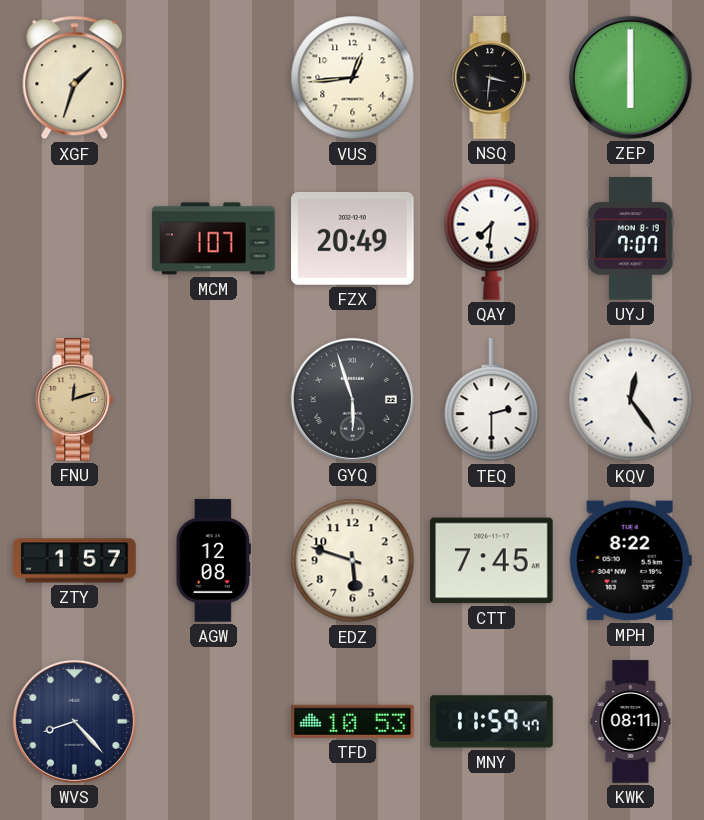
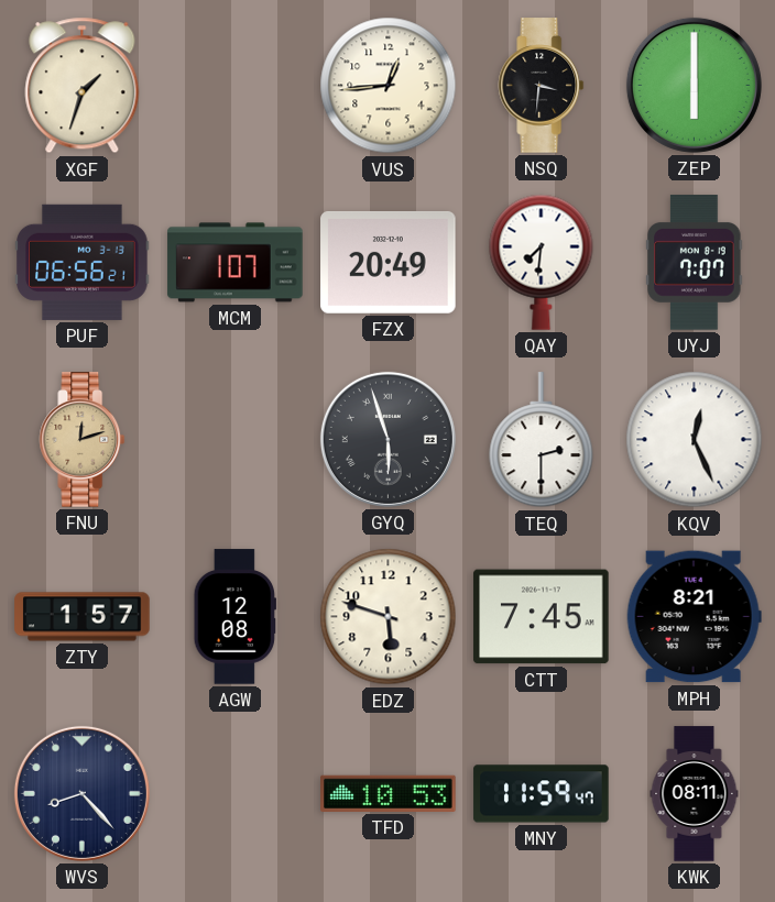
PUF: none -> 06:56
KQV: 12:24 -> 12:26
MPH: 8:22 -> 8:21
